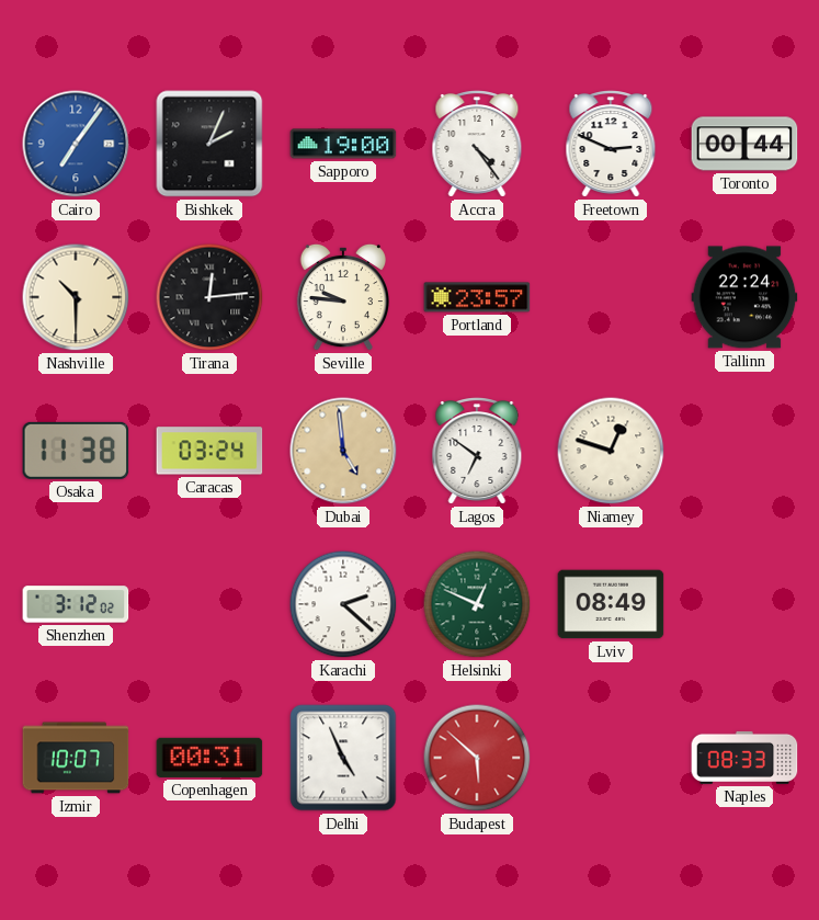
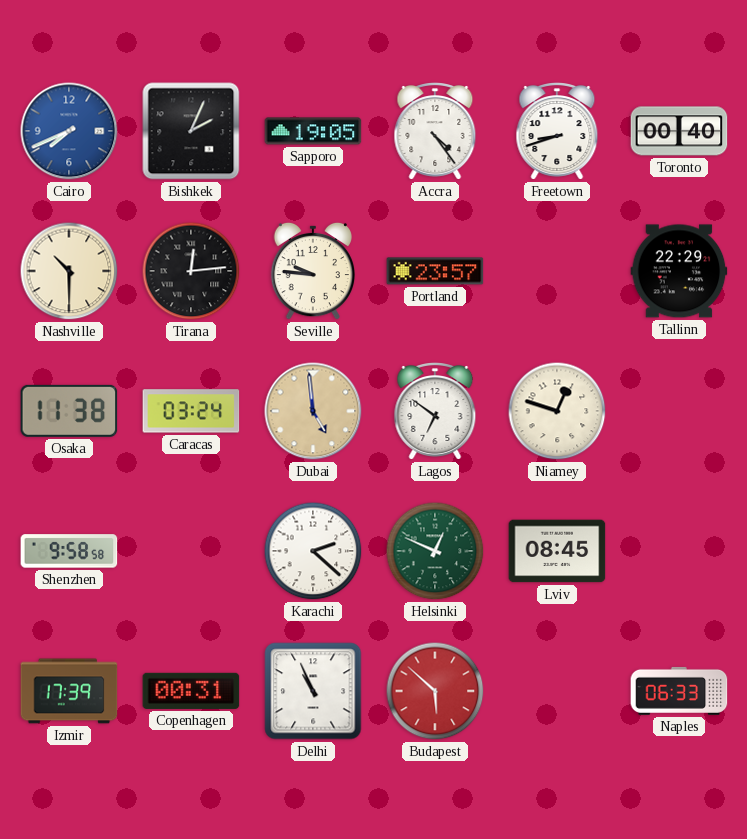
Cairo: 7:06 -> 7:41
Sapporo: 19:00 -> 19:05
Freetown: 2:49 -> 8:42
Toronto: 00:44 -> 00:40
Tallinn: 22:24 -> 22:29
Shenzhen: 3:12 -> 9:58
Lviv: 08:49 -> 08:45
Izmir: 10:07 -> 17:39
Delhi: 4:56 -> 10:56
Naples: 08:33 -> 06:33
